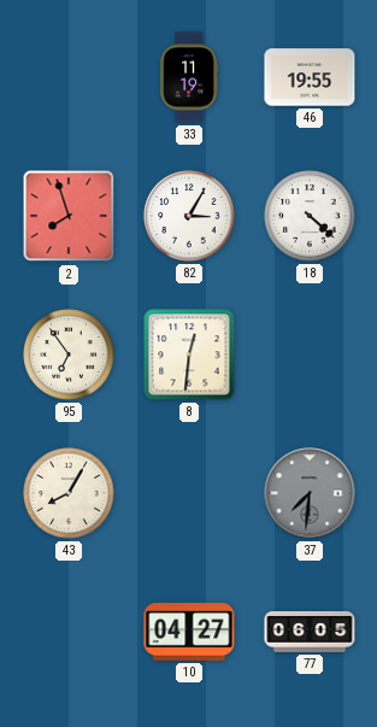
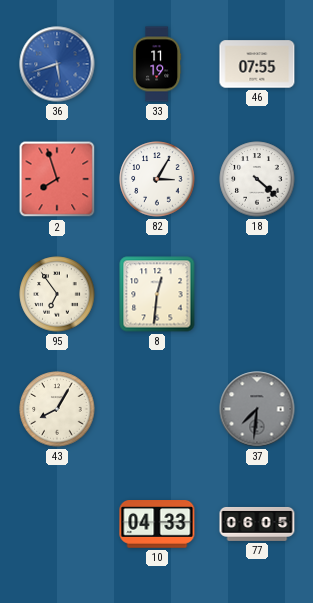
36: none -> 5:42
46: 19:55 -> 07:55
10: 04:27 -> 04:33
